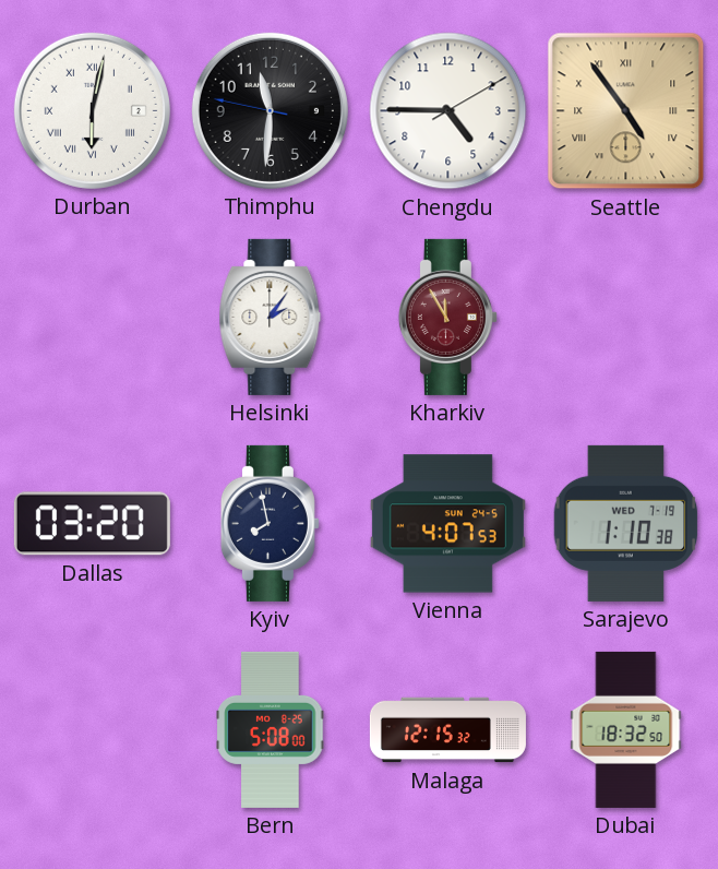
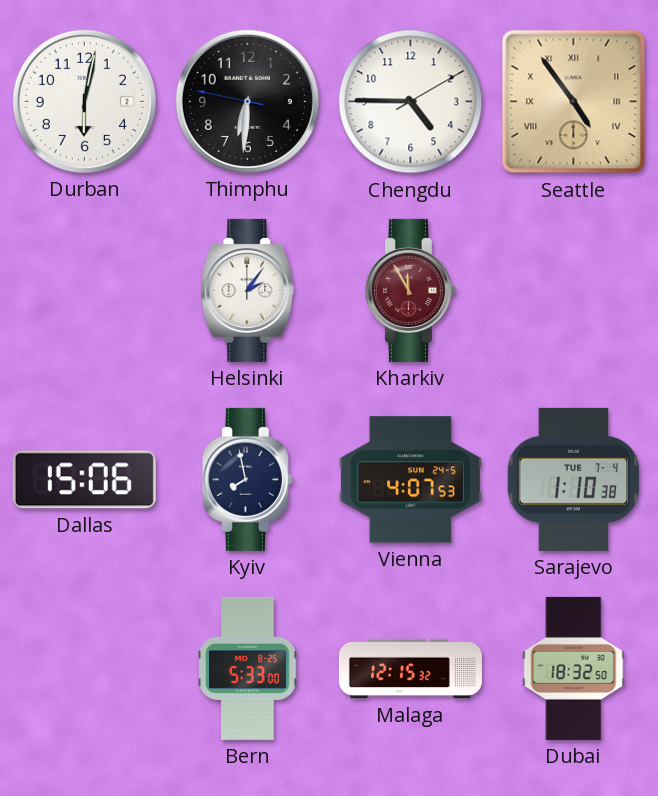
Durban numerals: Roman -> Arabic
Thimphu: 11:30 -> 6:30
Dallas: 03:20 -> 15:06
Sarajevo date: WED 7-19 -> TUE 7-4
Bern: 5:08 -> 5:33
